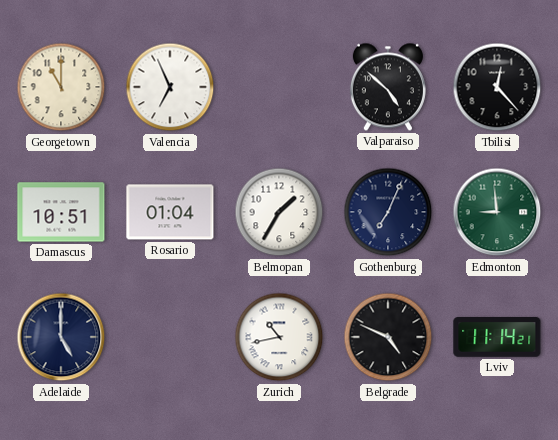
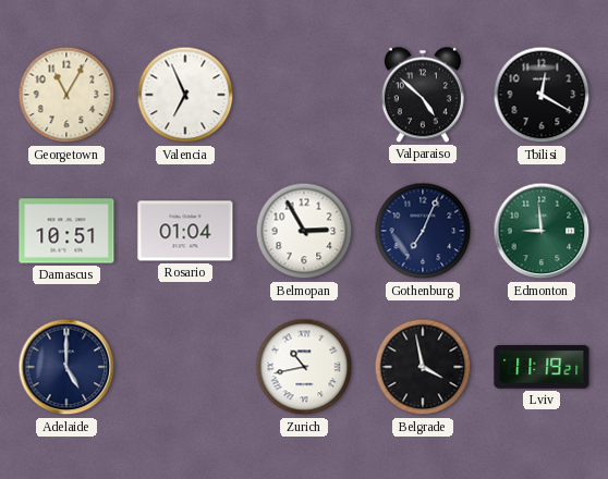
Georgetown: 11:00 -> 11:05
Tbilisi: 12:23 -> 12:20
Belmopan: 1:35 -> 2:55
Belgrade: 4:49 -> 3:58
Lviv: 11:14 -> 11:19
